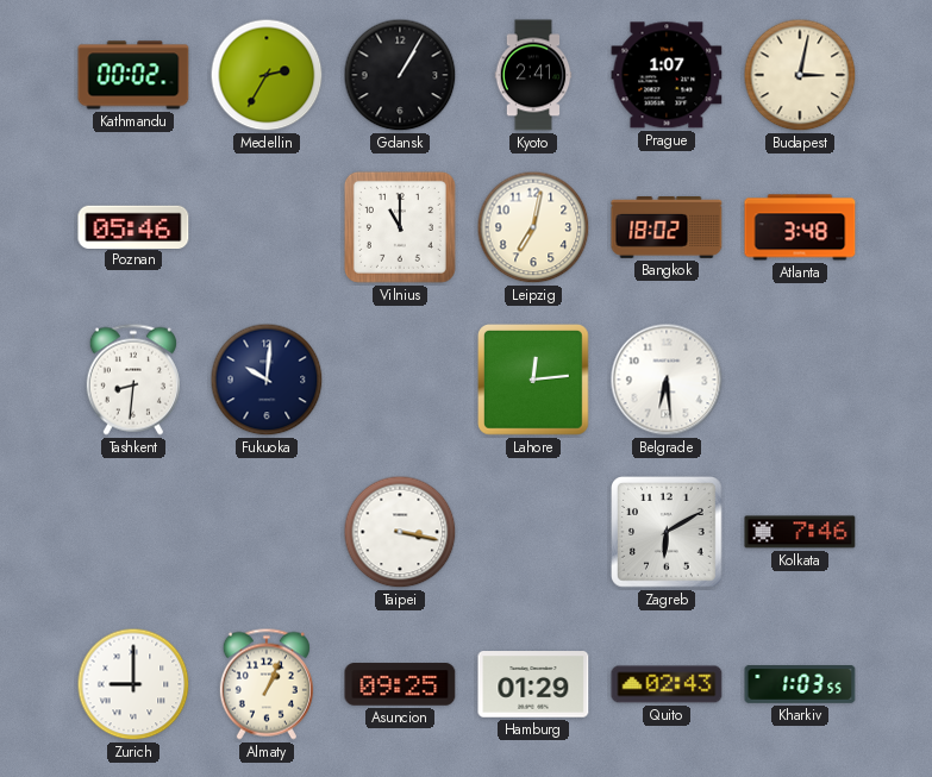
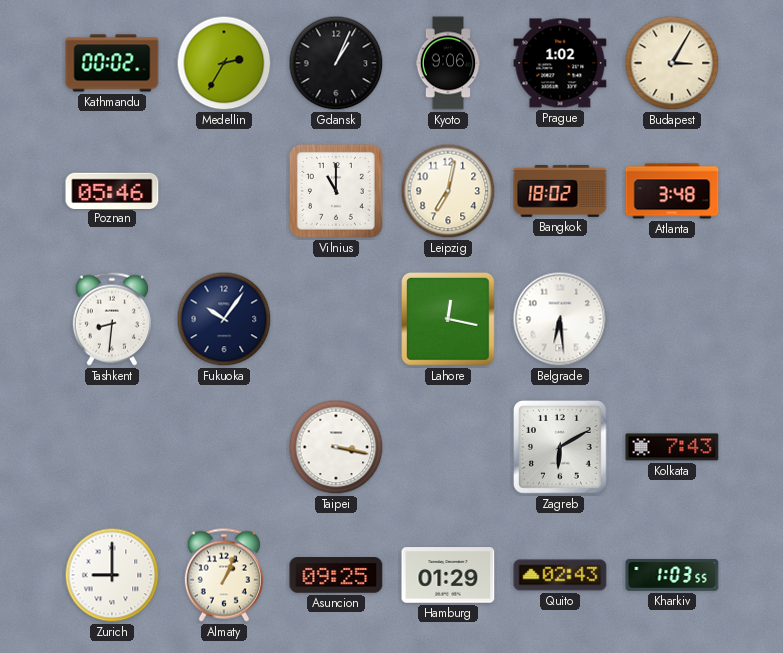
Gdansk: 1:05 -> 1:04
Kyoto: 2:41 -> 9:06
Prague: 1:07 -> 1:02
Budapest: 3:02 -> 3:05
Fukuoka: 10:01 -> 10:06
Lahore: 12:14 -> 12:17
Kolkata: 7:46 -> 7:43
